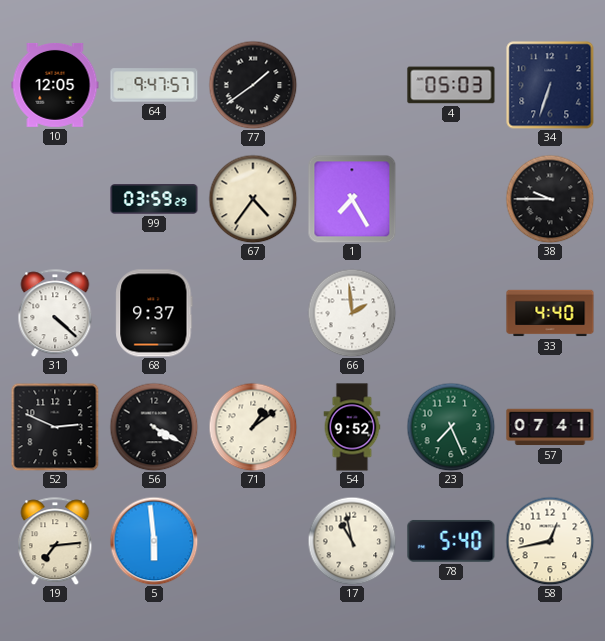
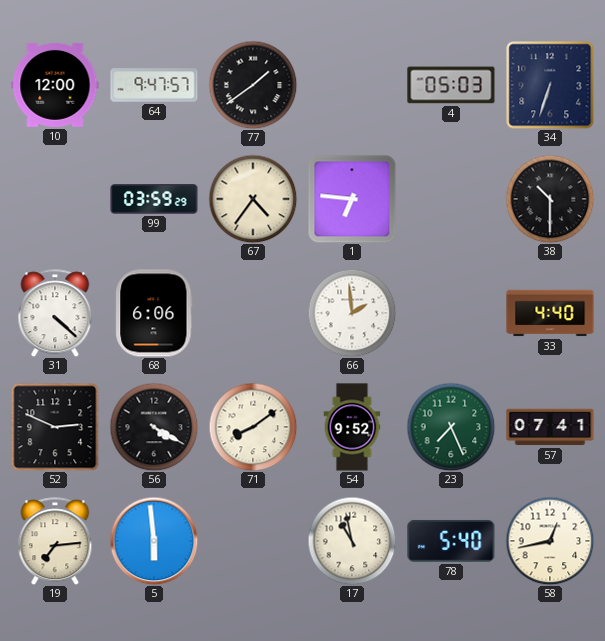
10: 12:05 -> 12:00
1: 7:25 -> 6:46
38: 9:45 -> 10:30
68: 9:37 -> 6:06
71: 1:09 -> 8:09
